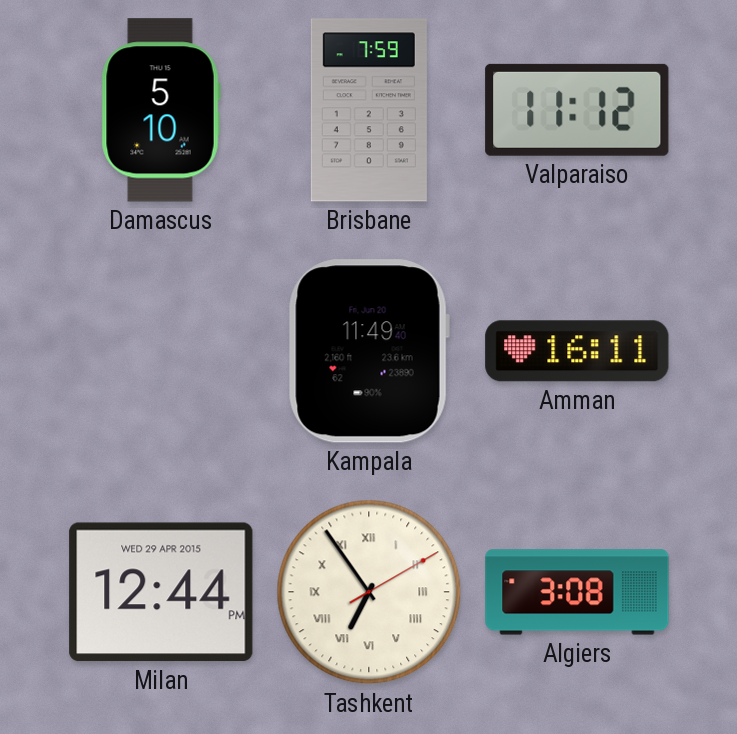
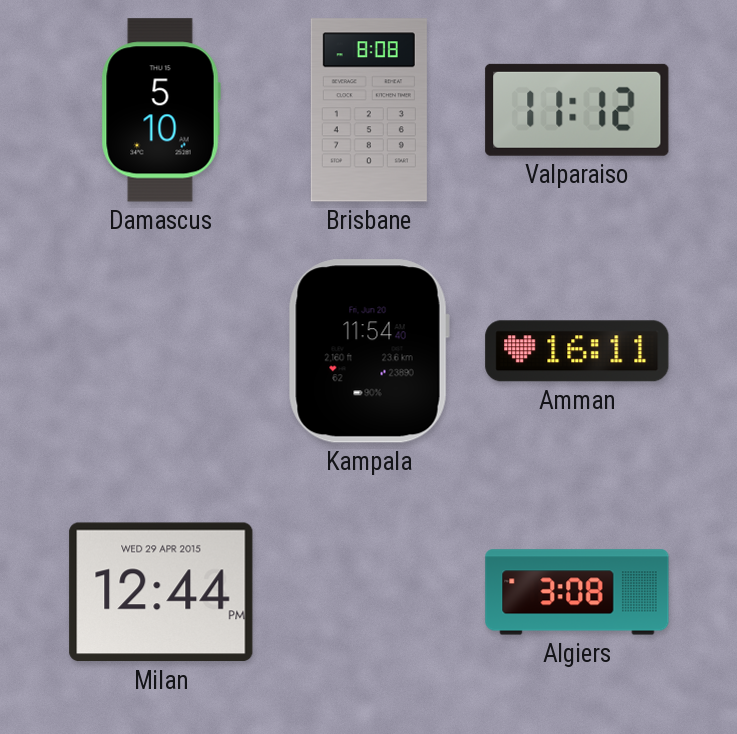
Brisbane: 7:59 -> 8:08
Kampala: 11:49 -> 11:54
Tashkent: 6:54 -> none
